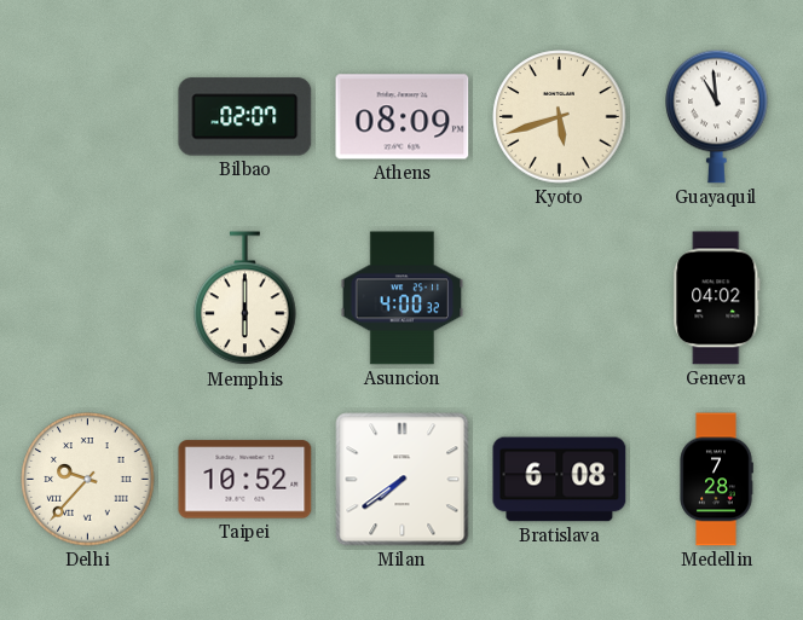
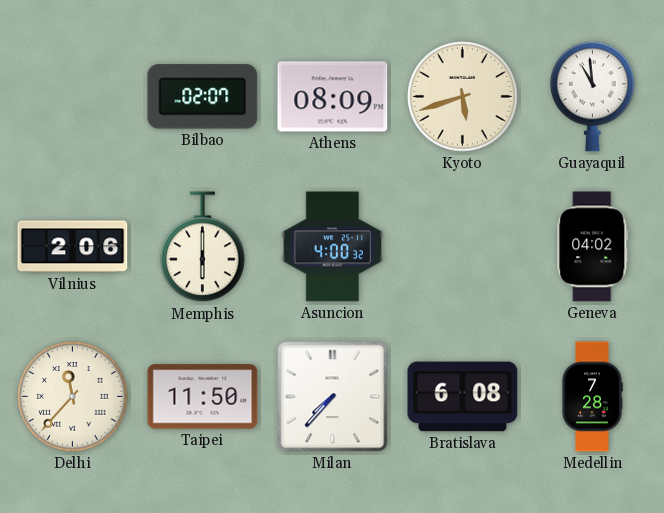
Vilnius: none -> 2:06
Delhi: 9:37 -> 11:37
Taipei: 10:52 -> 11:50
Milan: 7:39 -> 7:37
